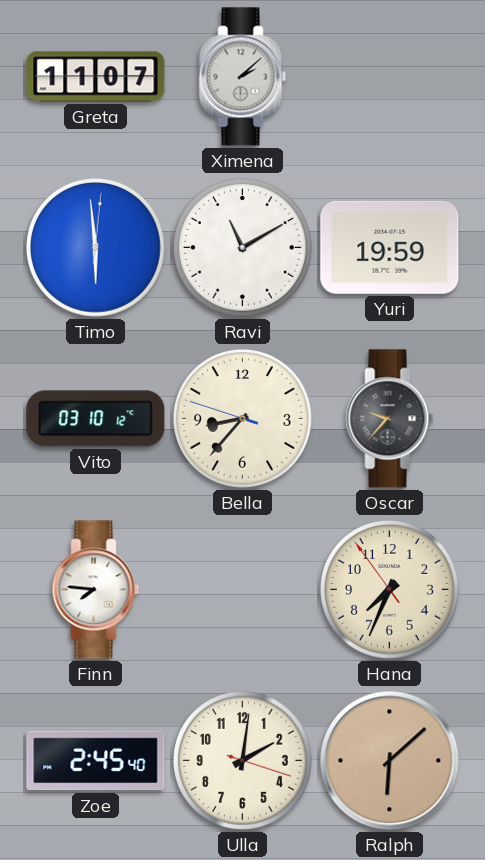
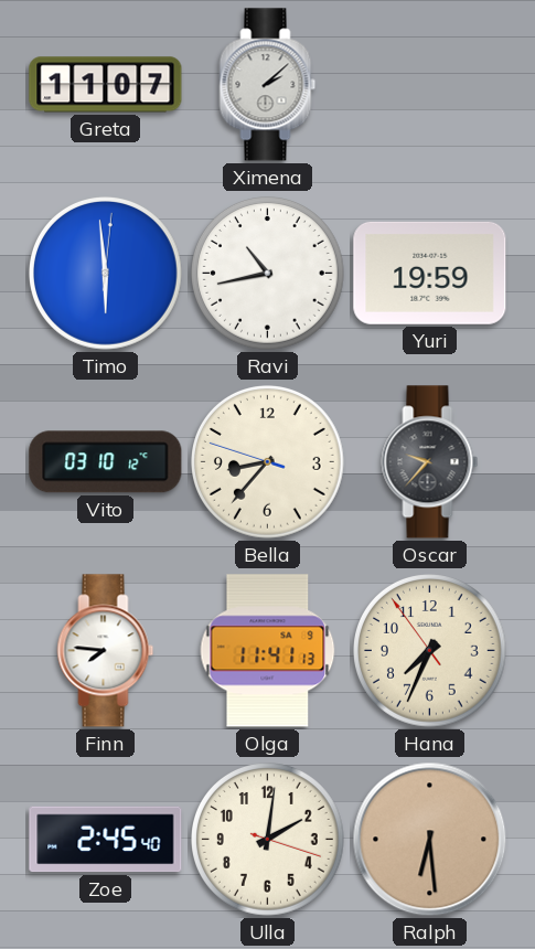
Ravi: 11:10 -> 10:43
Olga: none -> 11:41
Ralph: 6:08 -> 6:29
